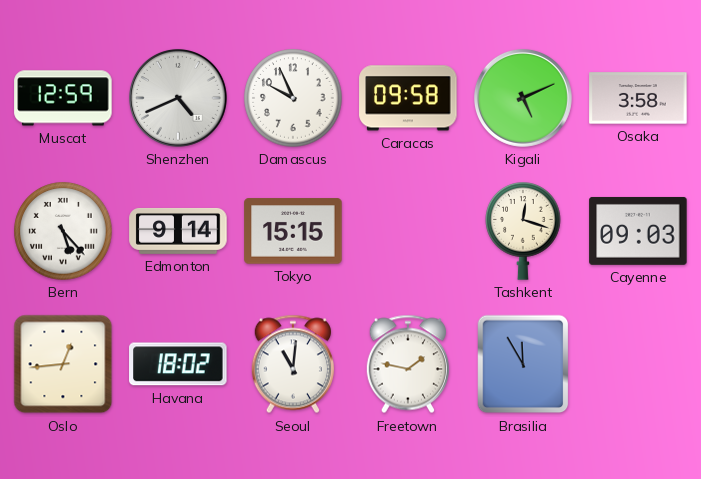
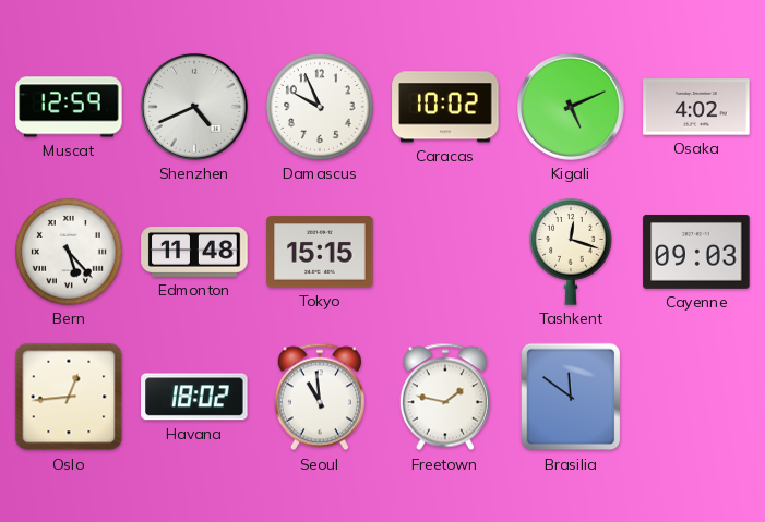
Caracas: 09:58 -> 10:02
Osaka: 3:58 -> 4:02
Edmonton: 9:14 -> 11:48
Seoul: 11:01 -> 10:59
Brasilia: 11:55 -> 11:51
